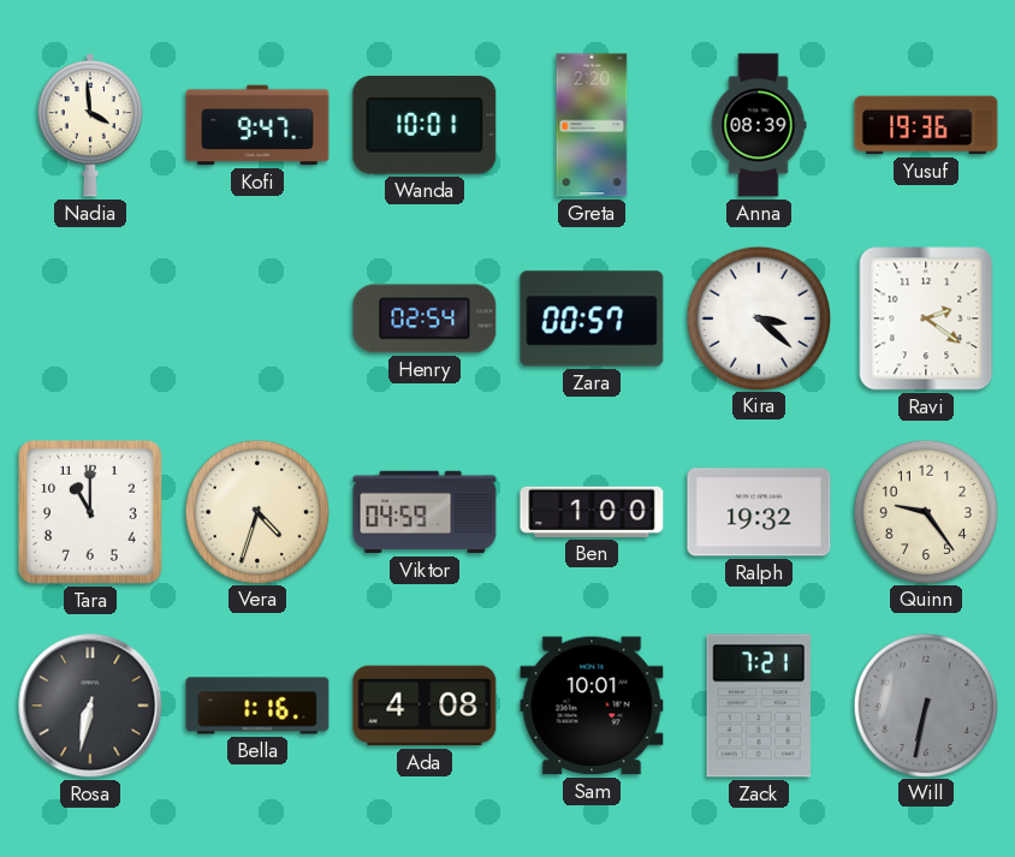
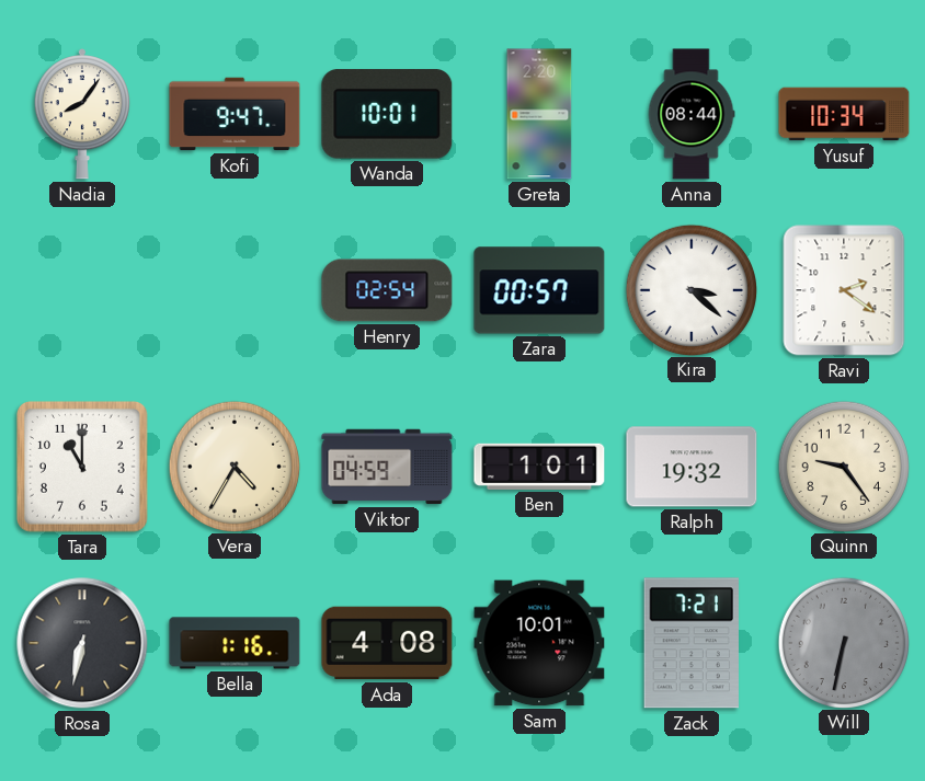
Nadia: 3:59 -> 8:06
Anna: 08:39 -> 08:44
Yusuf: 19:36 -> 10:34
Vera: 4:33 -> 4:35
Ben: 1:00 -> 1:01
